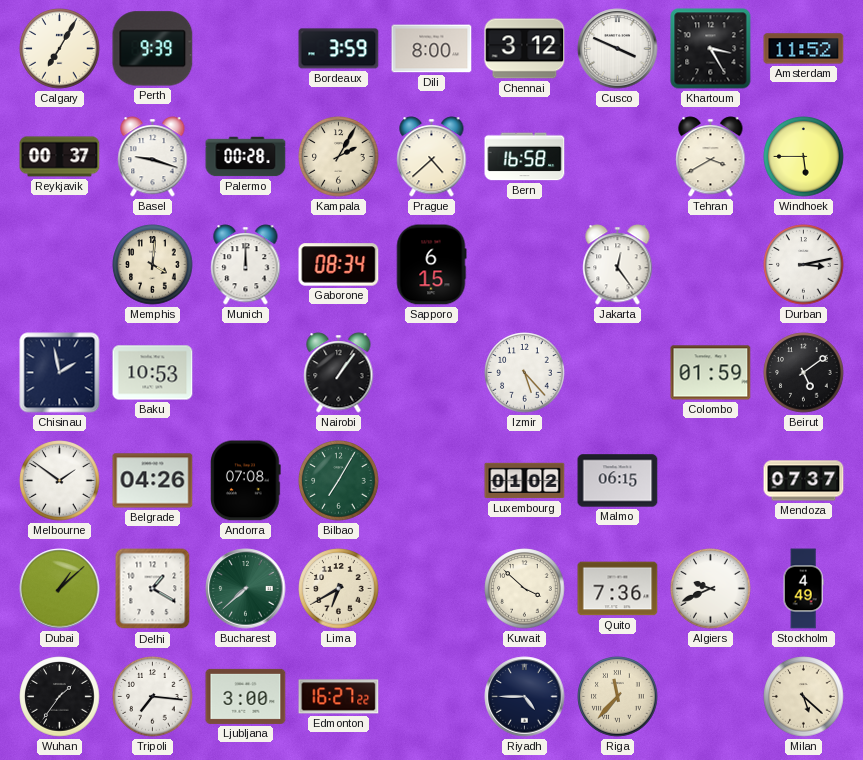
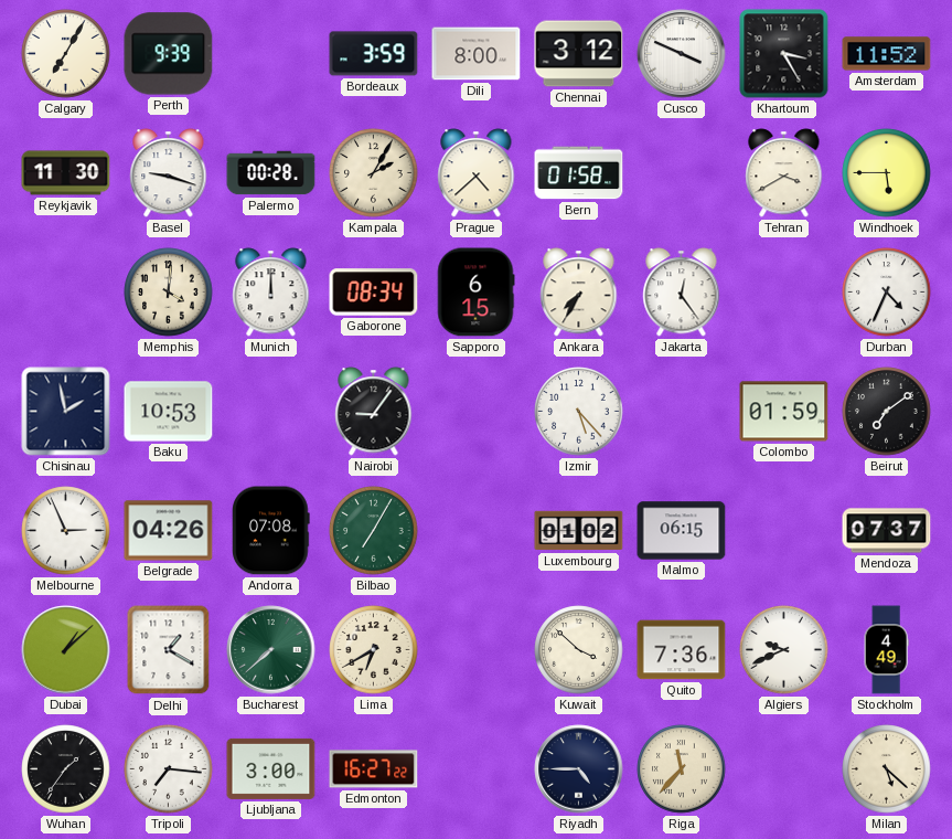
Reykjavik: 00:37 -> 11:30
Bern: 16:58 -> 01:58
Ankara: none -> 7:35
Durban: 3:13 -> 4:34
Nairobi: 1:06 -> 9:06
Beirut: 5:09 -> 7:09
Melbourne: 1:51 -> 2:56
